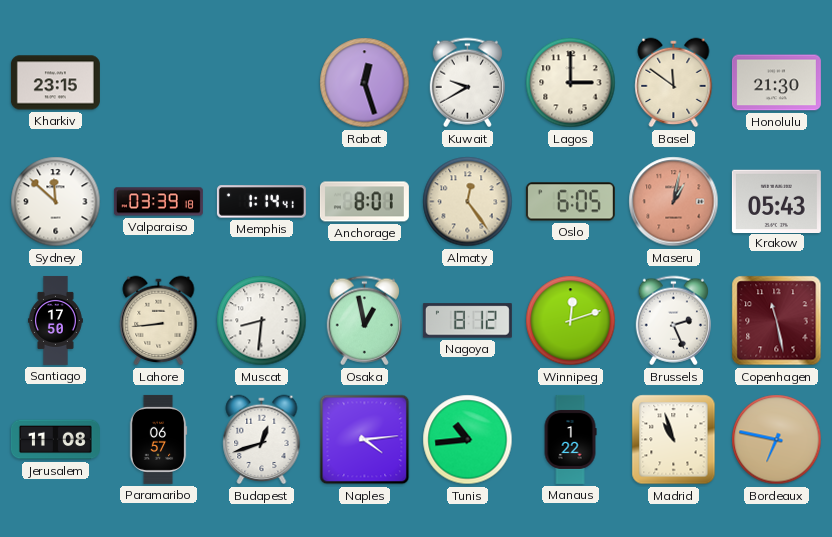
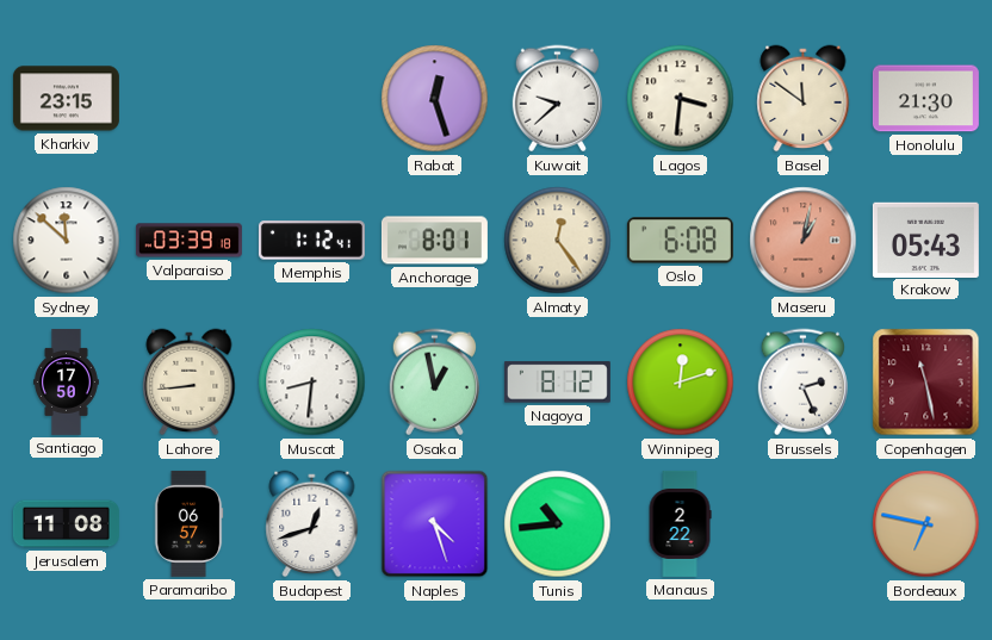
Kuwait: 9:40 -> 9:38
Lagos: 3:00 -> 3:31
Memphis: 1:14 -> 1:12
Oslo: 6:05 -> 6:08
Naples: 4:14 -> 4:27
Manaus: 1:22 -> 2:22
Madrid: 10:57 -> none
